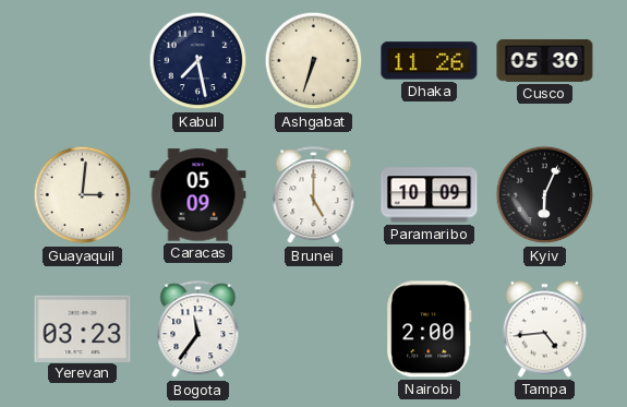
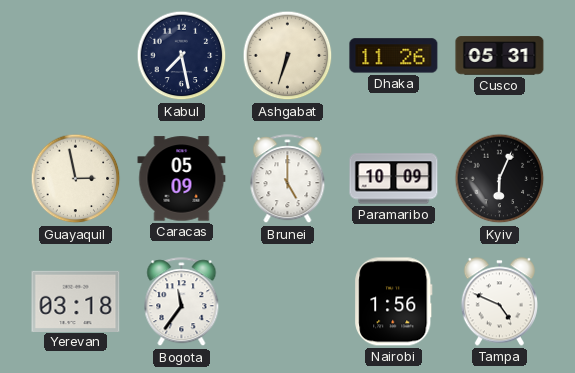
Cusco: 05:30 -> 05:31
Guayaquil: 3:01 -> 2:58
Yerevan: 03:23 -> 03:18
Nairobi: 2:00 -> 1:56
Tampa: 4:44 -> 4:49
